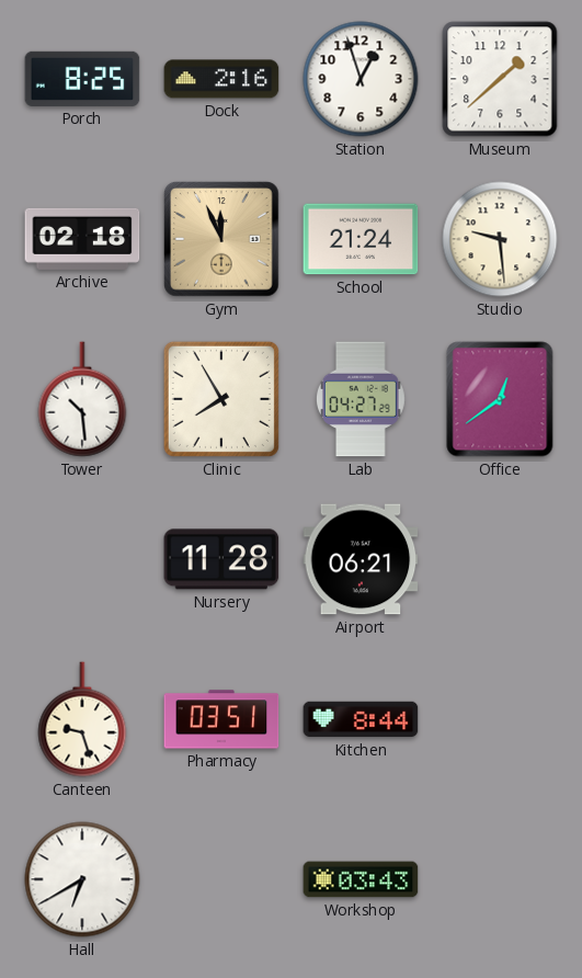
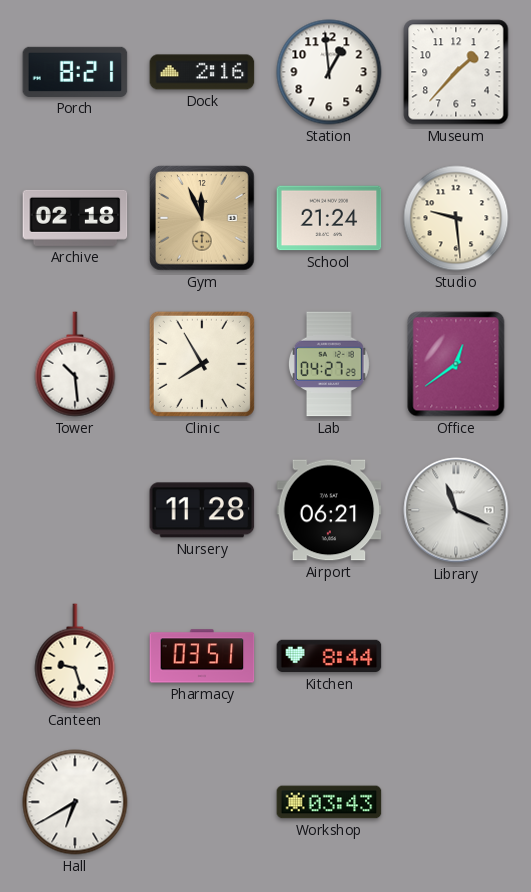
Porch: 8:25 -> 8:21
Station: 12:57 -> 12:59
Museum: 1:38 -> 1:37
Library: none -> 11:19
